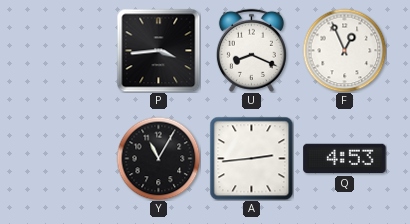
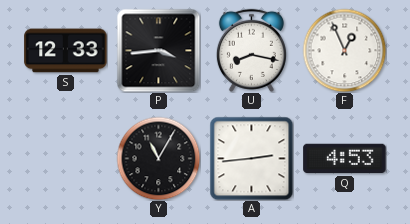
S: none -> 12:33
U: 8:19 -> 8:17
